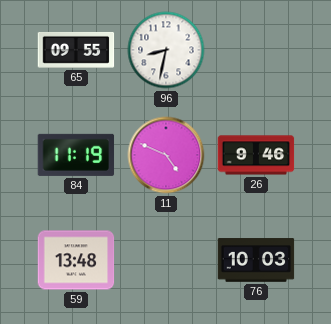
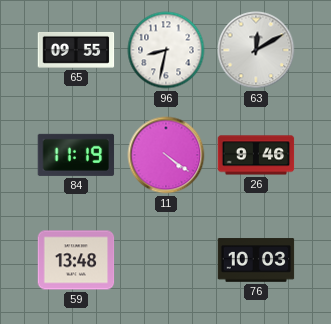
63: none -> 12:10
11: 4:49 -> 4:21
